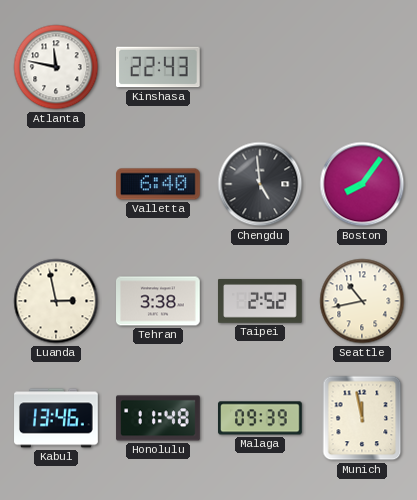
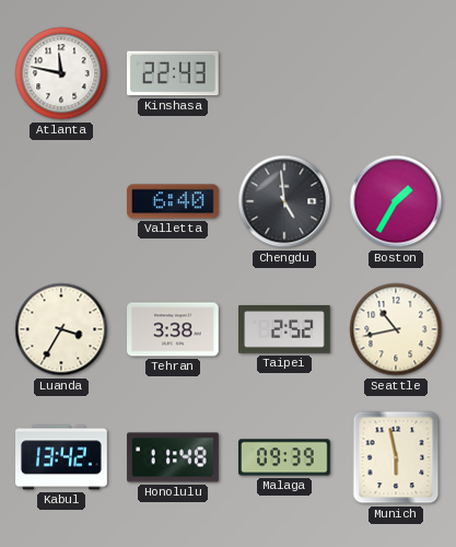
Boston: 8:06 -> 1:35
Luanda: 2:58 -> 3:35
Kabul: 13:46 -> 13:42
Munich: 11:58 -> 5:58
